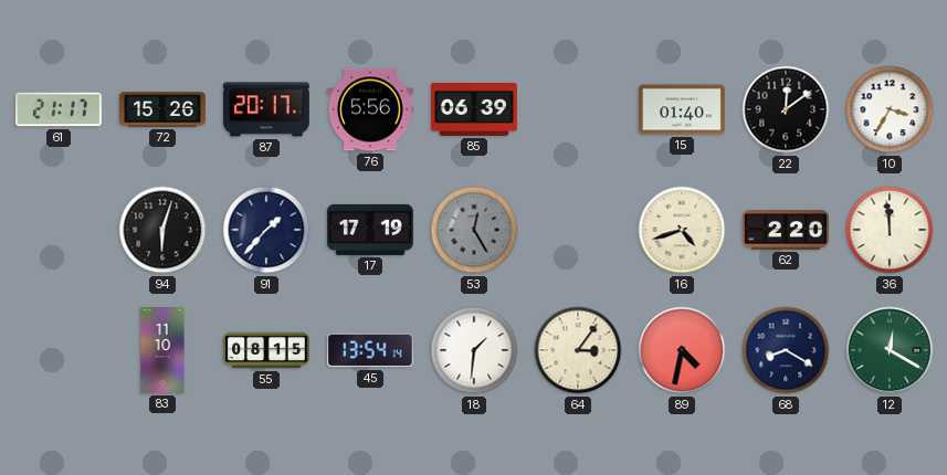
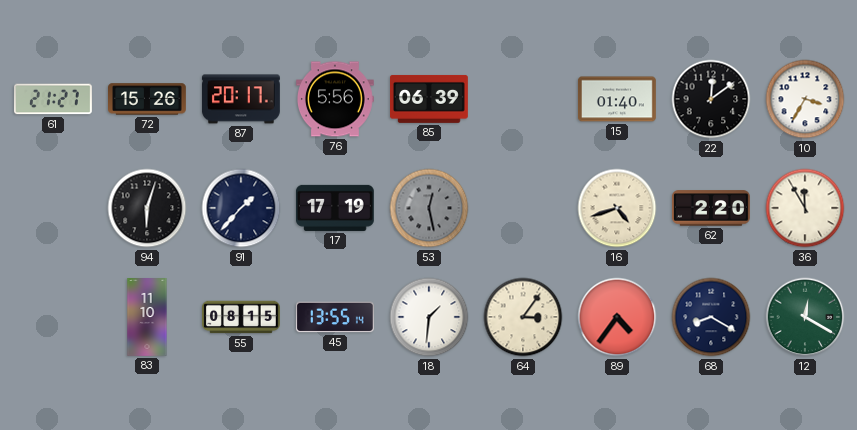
61: 21:17 -> 21:27
53: 12:25 -> 12:28
36: 11:59 -> 11:55
45: 13:54 -> 13:55
89: 4:32 -> 4:36
